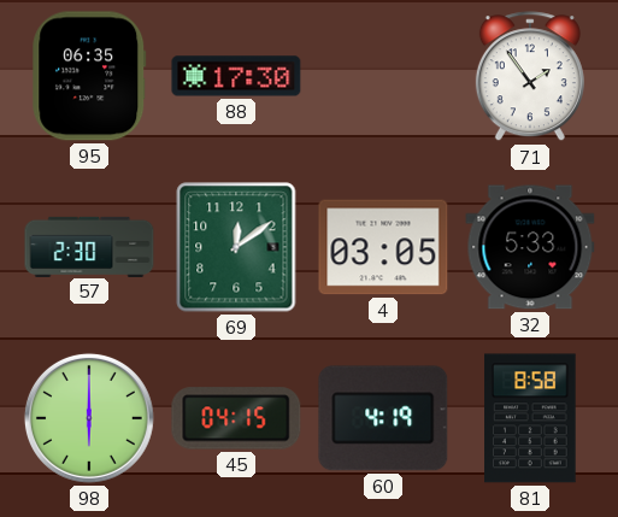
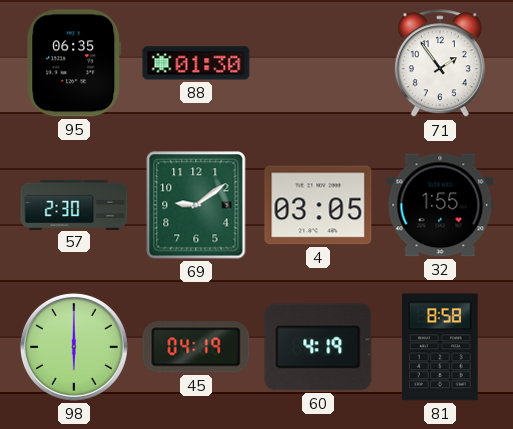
88: 17:30 -> 01:30
69: 12:09 -> 9:09
32: 5:33 -> 1:55
45: 04:15 -> 04:19
